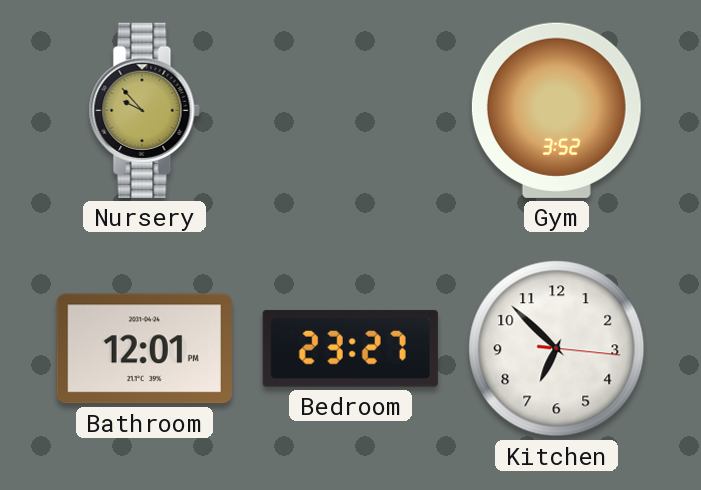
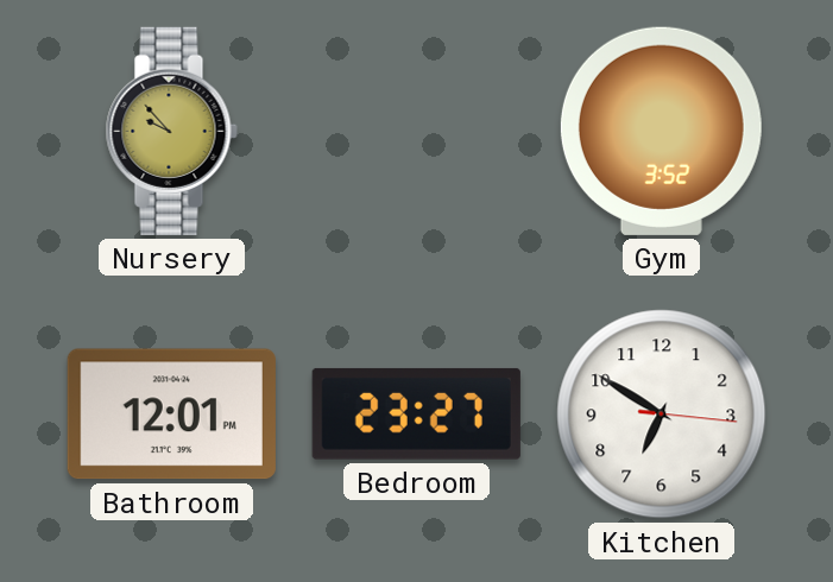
Kitchen: 6:52 -> 6:50
